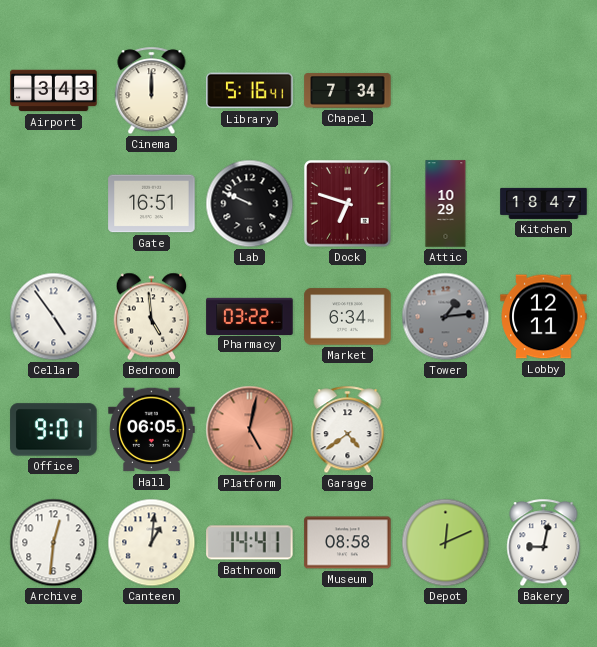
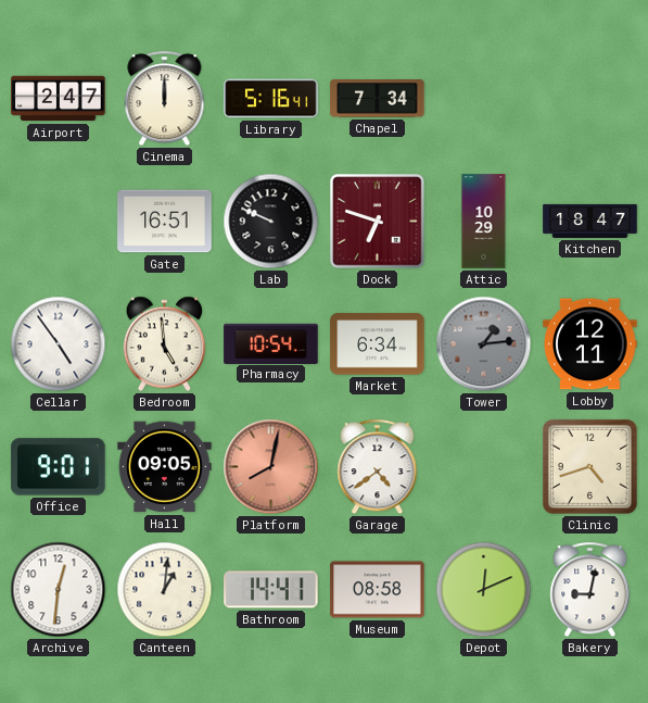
Airport: 3:43 -> 2:47
Pharmacy: 03:22 -> 10:54
Hall: 06:05 -> 09:05
Platform: 5:02 -> 8:02
Clinic: none -> 4:42
